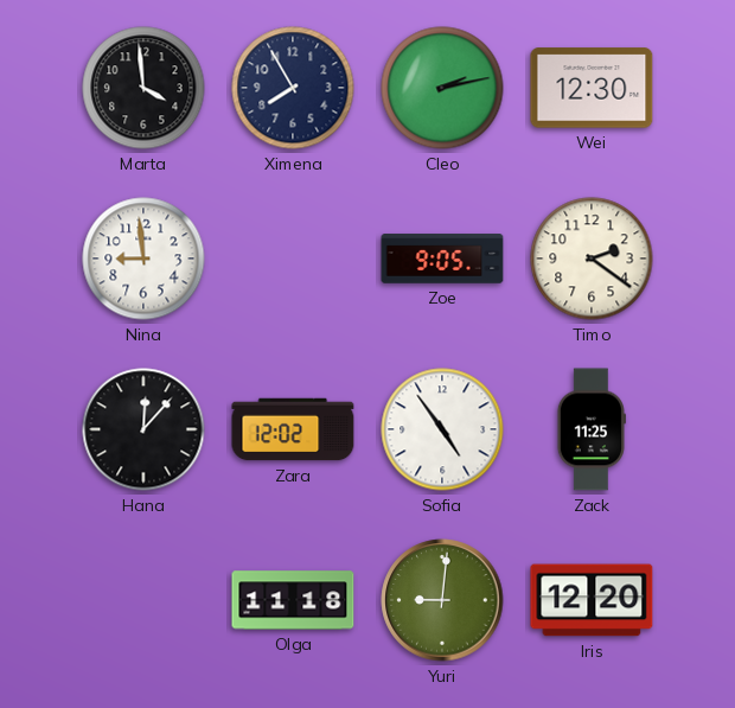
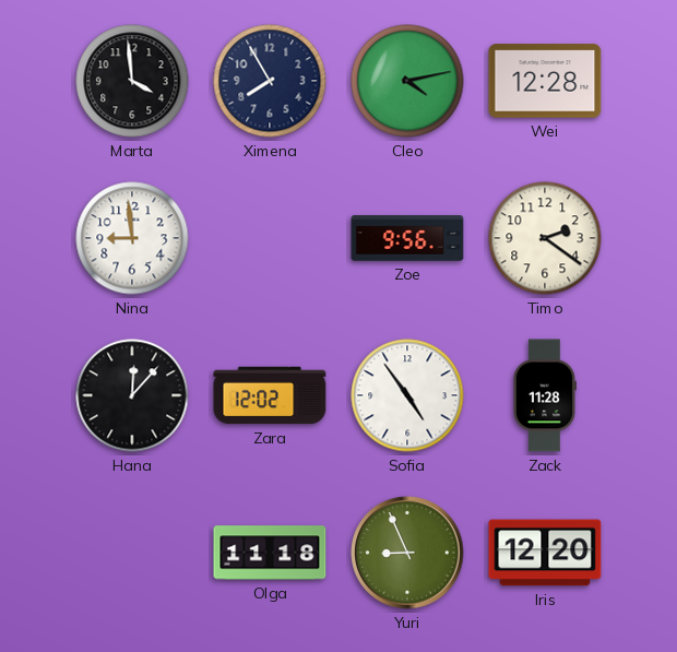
Cleo: 2:13 -> 4:13
Wei: 12:30 -> 12:28
Zoe: 9:05 -> 9:56
Zack: 11:25 -> 11:28
Yuri: 9:01 -> 8:56
